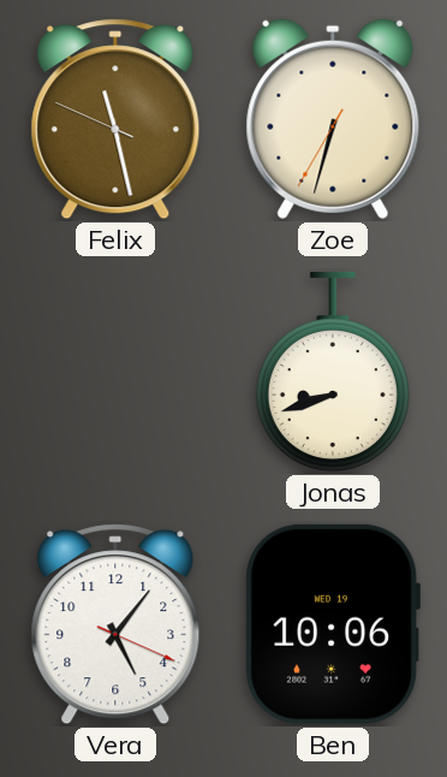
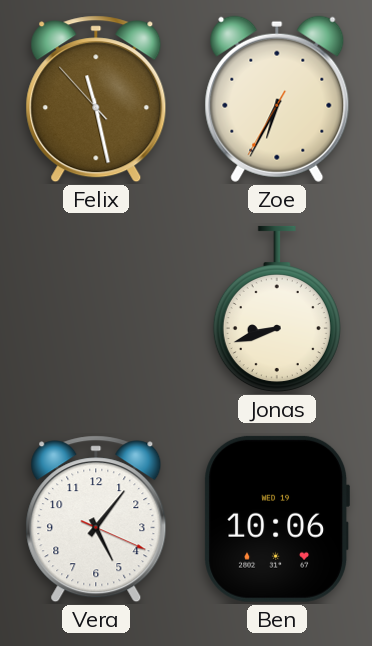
Felix: 11:27:49 -> 11:27:53
Zoe: 6:32 -> 6:34
